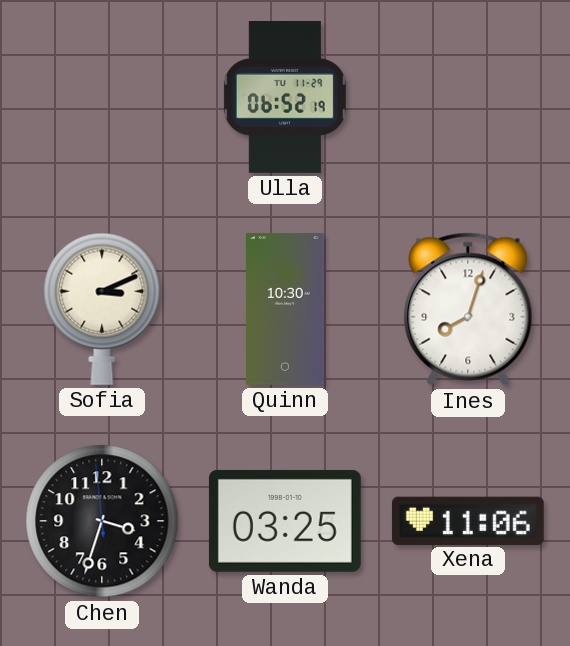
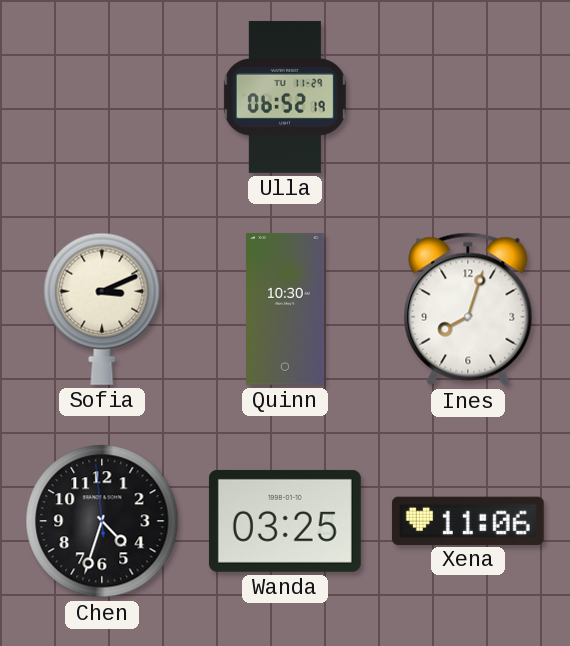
Chen: 3:32 -> 4:32
